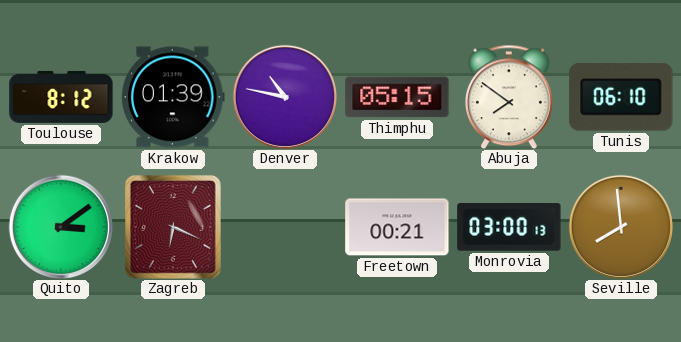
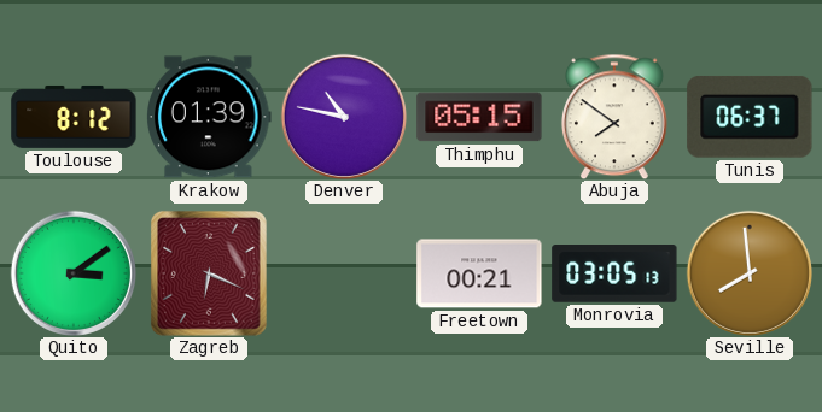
Tunis: 06:10 -> 06:37
Monrovia: 03:00 -> 03:05
